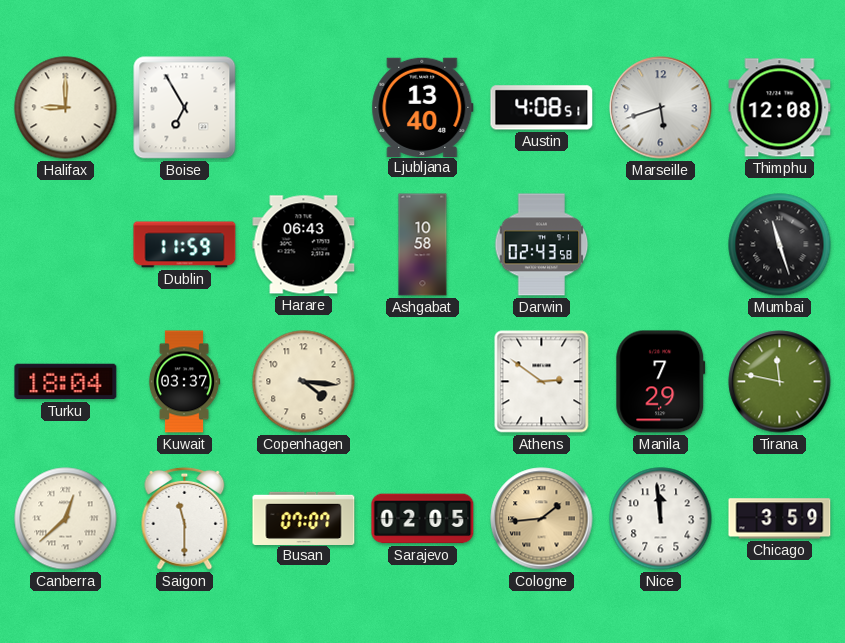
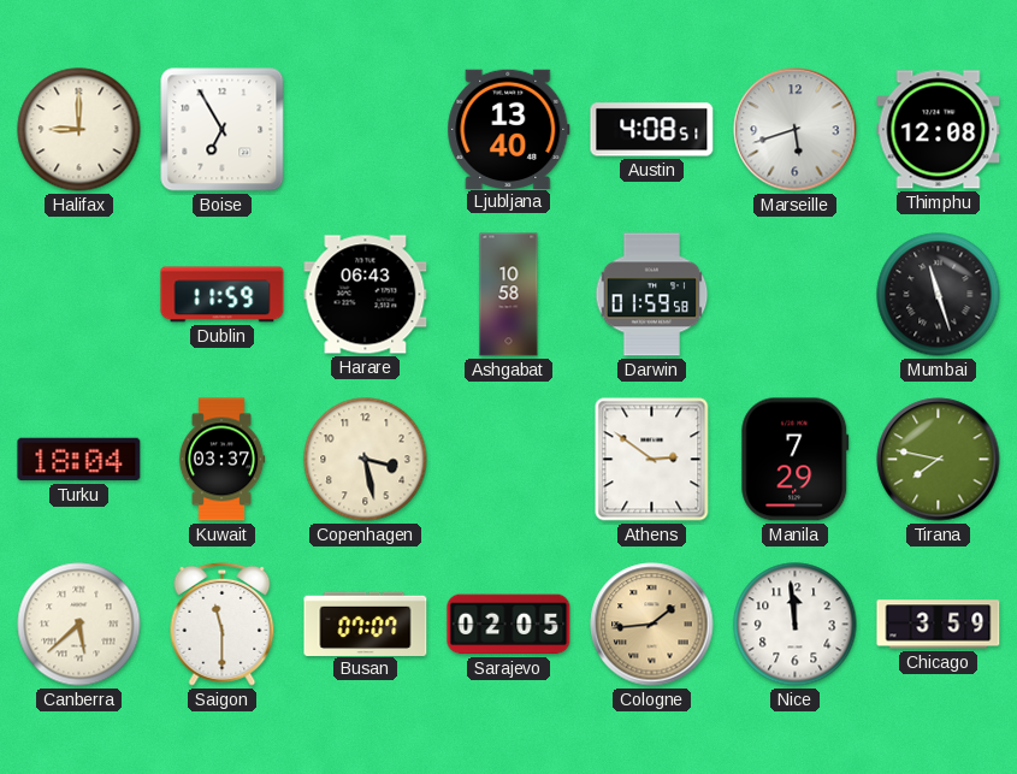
Darwin: 02:43 -> 01:59
Copenhagen: 4:16 -> 3:28
Tirana: 11:47 -> 7:47
Canberra: 12:38 -> 5:38
